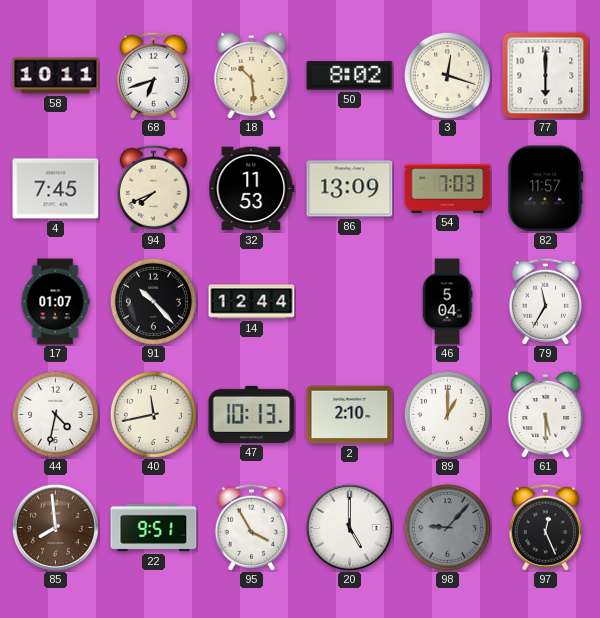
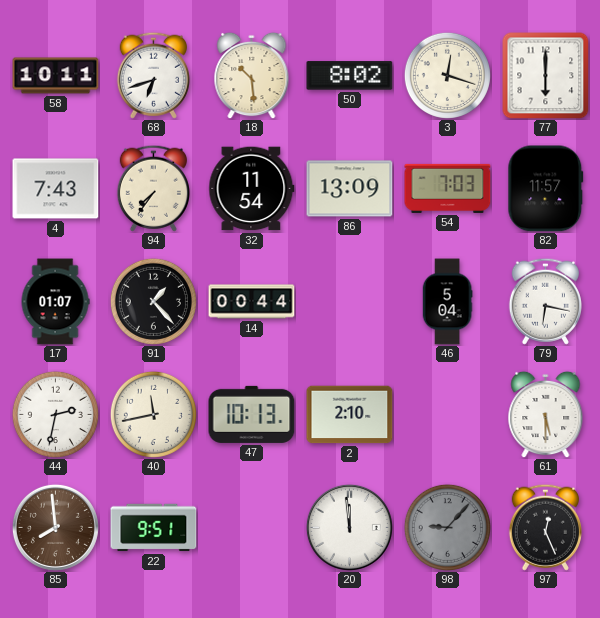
4: 7:45 -> 7:43
94: 7:41 -> 7:36
32: 11:53 -> 11:54
91: 10:23 -> 1:23
14: 12:44 -> 00:44
79: 11:35 -> 6:17
44: 4:32 -> 2:32
89: 1:00 -> none
95: 3:55 -> none
20: 5:00 -> 11:59
